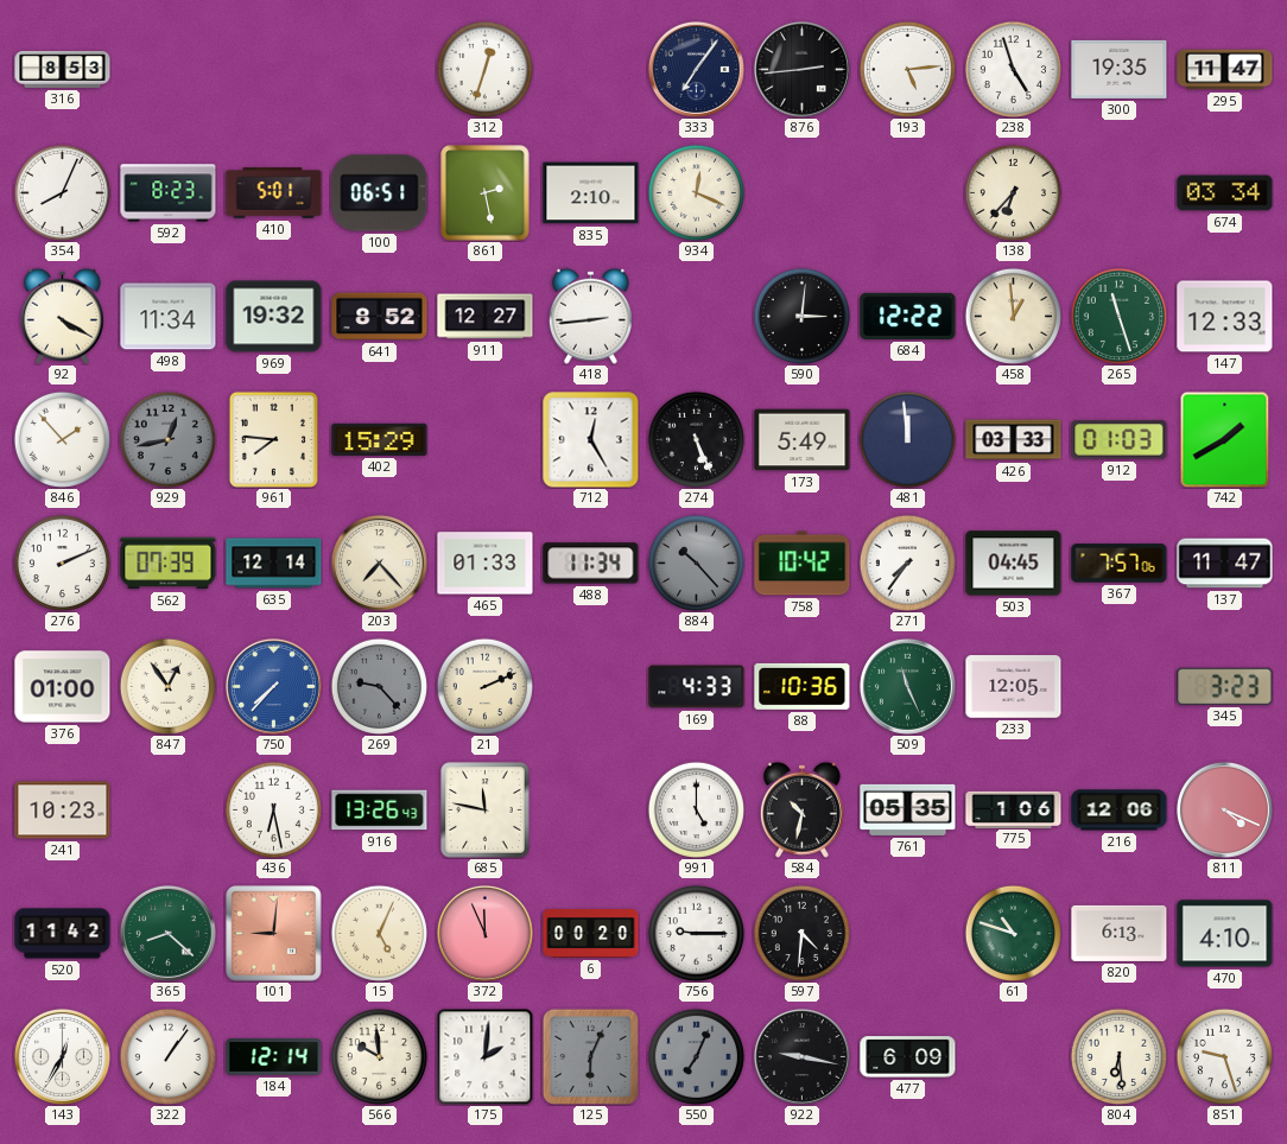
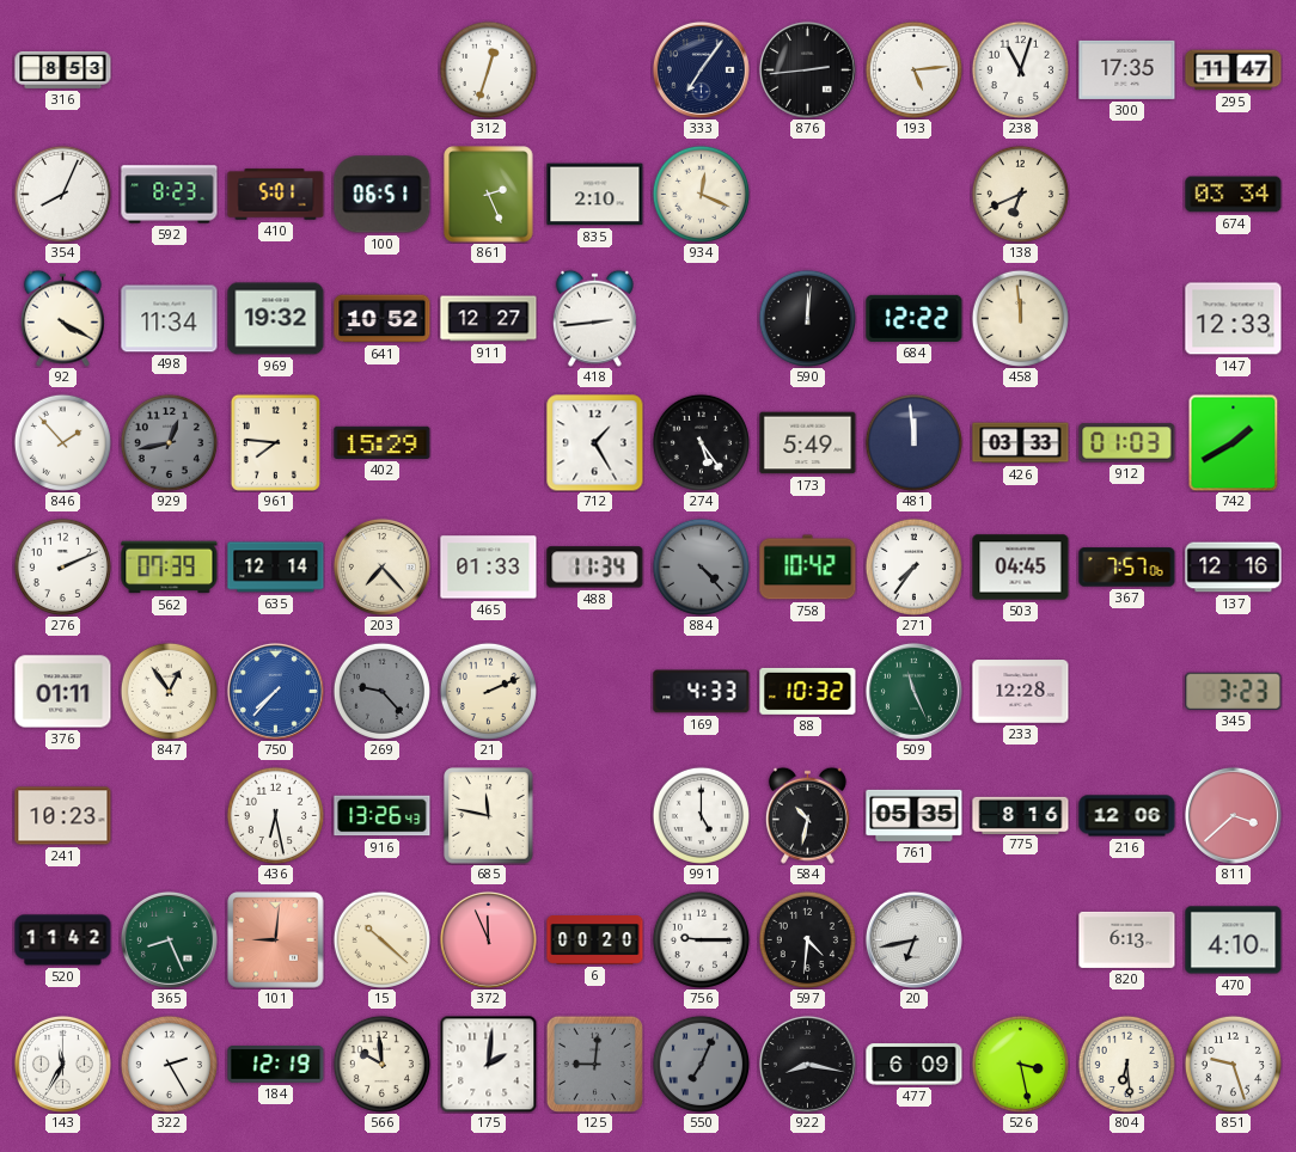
238: 4:57 -> 11:03
300: 19:35 -> 17:35
861: 2:28 -> 2:26
138: 6:37 -> 6:41
641: 8:52 -> 10:52
590: 3:01 -> 12:01
458: 12:59 -> 11:59
265: 11:27 -> none
712: 12:25 -> 1:25
274: 5:26 -> 5:24
884: 10:23 -> 4:23
137: 11:47 -> 12:16
376: 01:00 -> 01:11
88: 10:36 -> 10:32
233: 12:05 -> 12:28
775: 1:06 -> 8:16
811: 4:19 -> 3:38
365: 8:22 -> 8:26
15: 5:04 -> 10:22
20: none -> 6:43
61: 10:48 -> none
143: 12:35 -> 11:35
322: 1:06 -> 2:25
184: 12:14 -> 12:19
125: 6:04 -> 9:01
922: 9:17 -> 8:17
526: none -> 3:28
